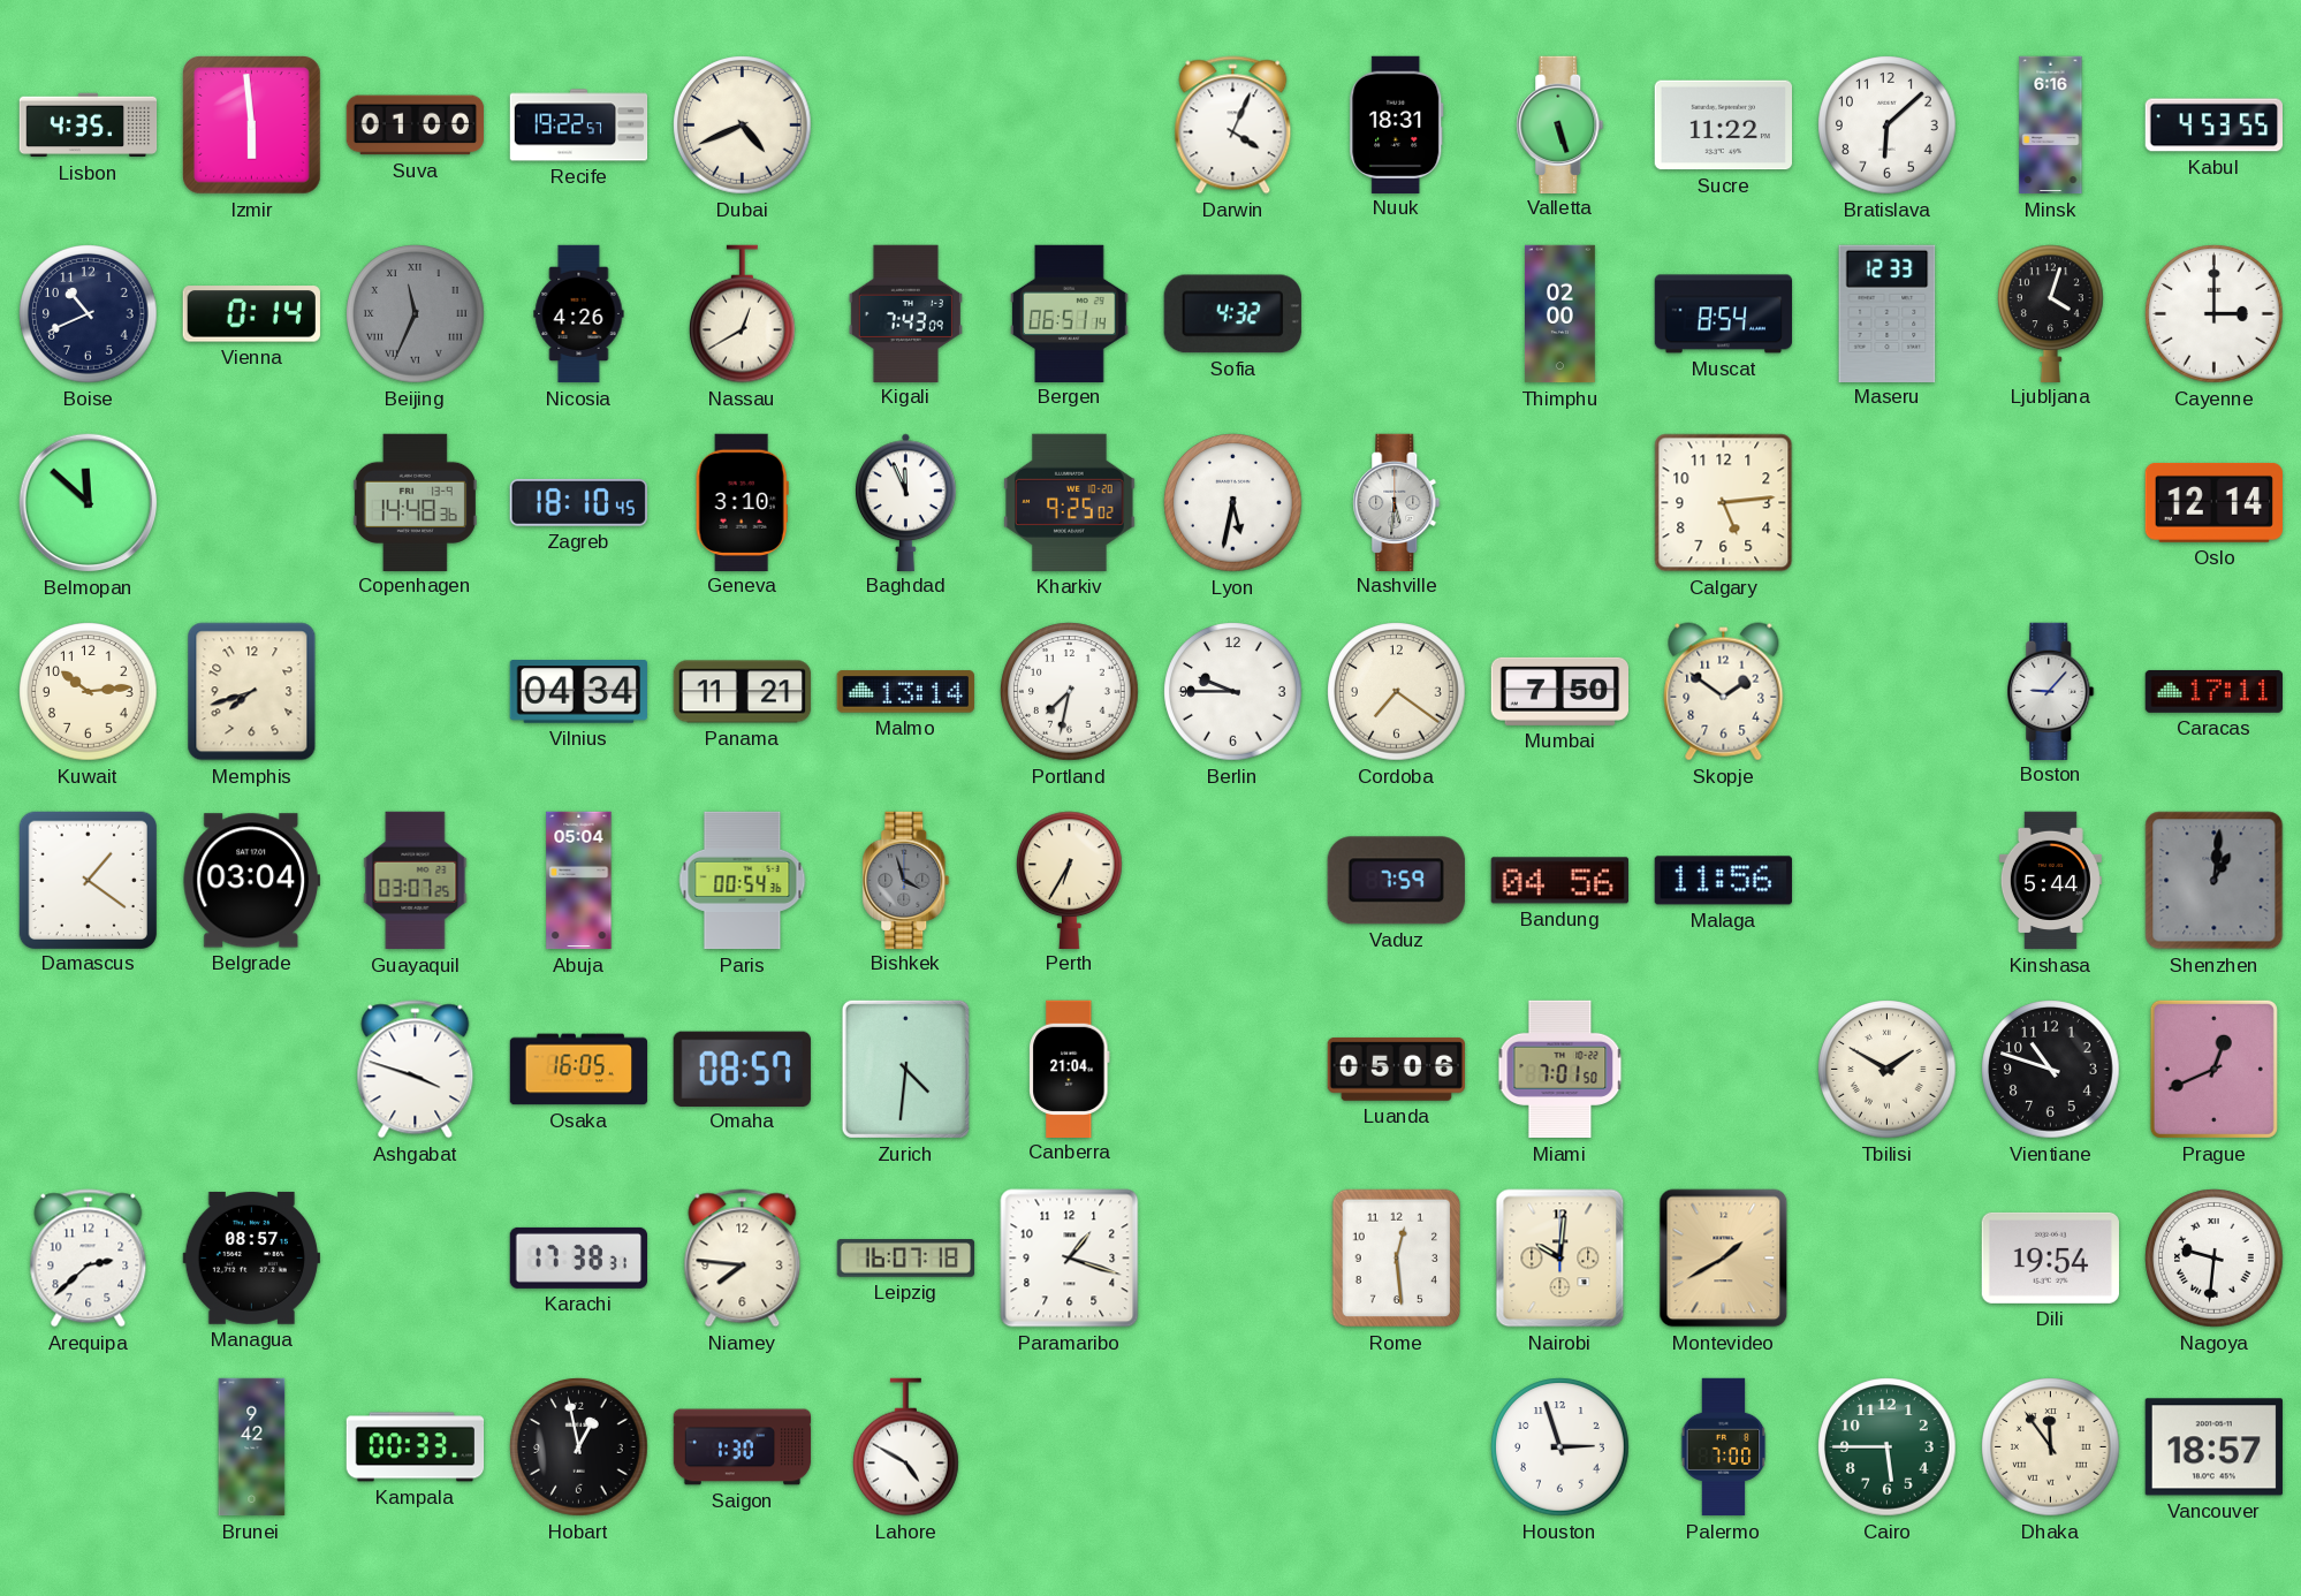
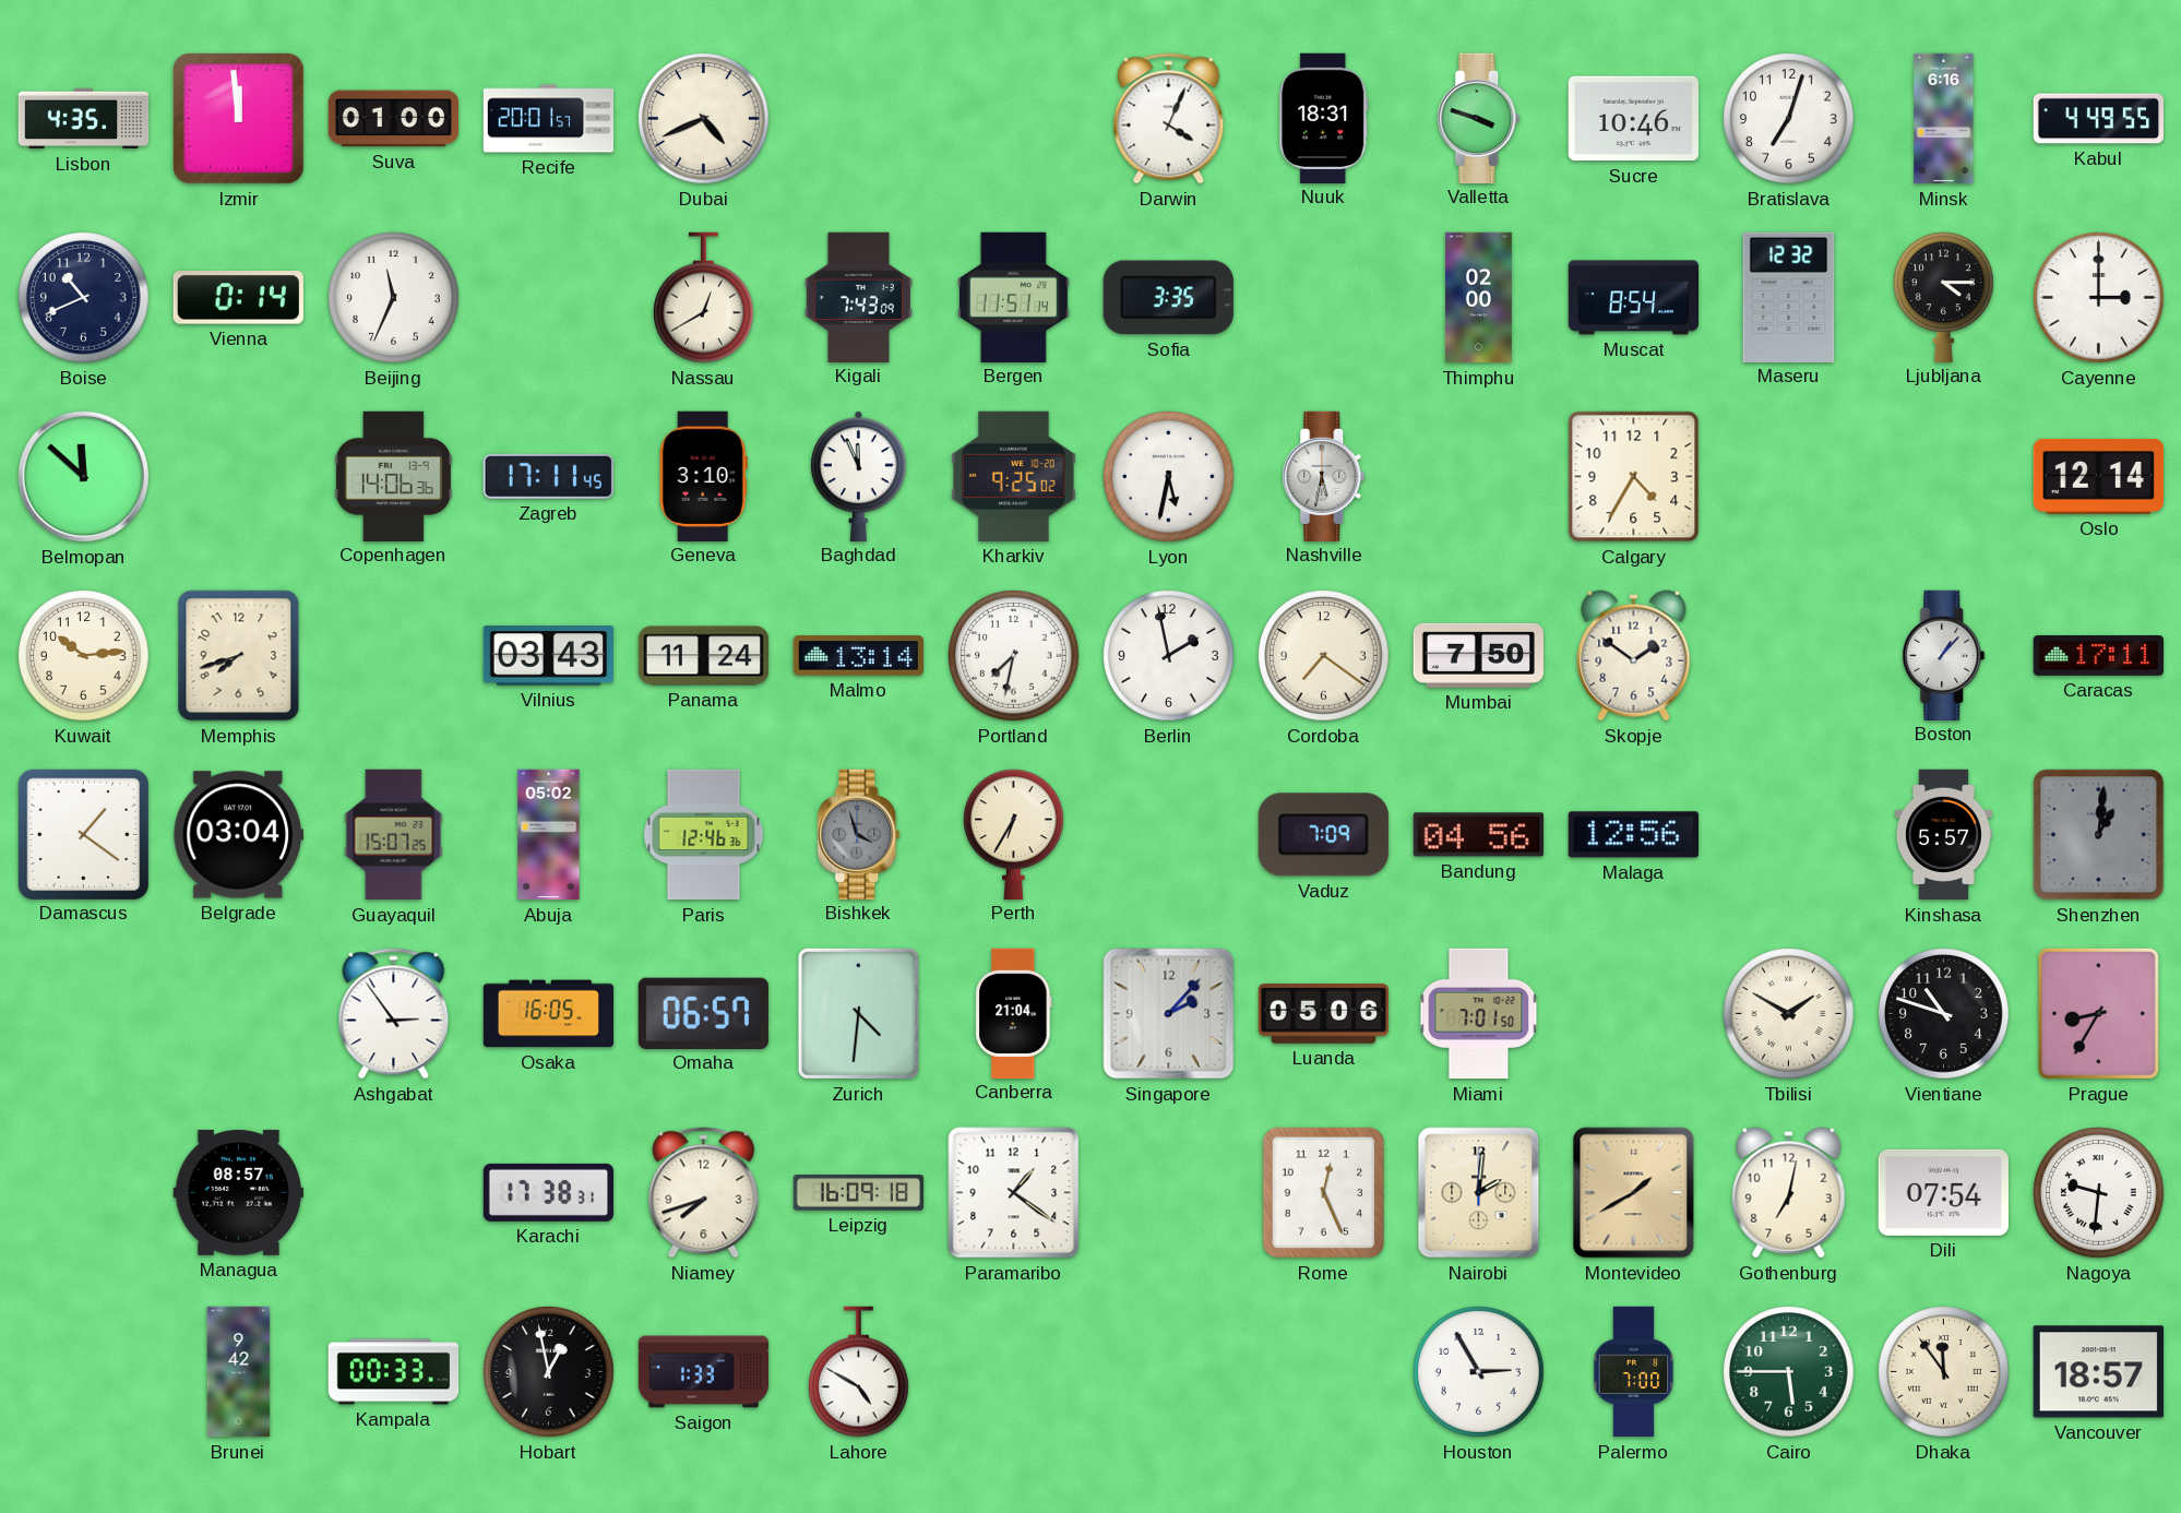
Izmir: 5:59 -> 11:59
Recife: 19:22 -> 20:01
Valletta: 5:27 -> 3:48
Sucre: 11:22 -> 10:46
Bratislava: 6:08 -> 7:03
Kabul: 4:53 -> 4:49
Beijing dial: grey -> white
Beijing numerals: Roman -> Arabic
Nicosia: 4:26 -> none
Bergen: 06:51 -> 11:51
Sofia: 4:32 -> 3:35
Maseru: 12:33 -> 12:32
Ljubljana: 4:03 -> 4:15
Copenhagen: 14:48 -> 14:06
Zagreb: 18:10 -> 17:11
Nashville: 5:31 -> 5:32
Calgary: 5:14 -> 4:35
Vilnius: 04:34 -> 03:43
Panama: 11:21 -> 11:24
Berlin: 9:45 -> 1:58
Boston: 9:07 -> 1:07
Guayaquil: 03:07 -> 15:07
Abuja: 05:04 -> 05:02
Paris: 00:54 -> 12:46
Vaduz: 7:59 -> 7:09
Malaga: 11:56 -> 12:56
Kinshasa: 5:44 -> 5:57
Ashgabat: 3:48 -> 2:54
Omaha: 08:57 -> 06:57
Singapore: none -> 2:07
Prague: 12:41 -> 8:35
Arequipa: 2:38 -> none
Niamey: 7:46 -> 7:42
Leipzig: 16:07 -> 16:09
Paramaribo: 1:18 -> 1:21
Rome: 12:29 -> 12:26
Nairobi: 10:01 -> 2:01
Gothenburg: none -> 7:02
Dili: 19:54 -> 07:54
Saigon: 1:30 -> 1:33
Houston: 2:57 -> 2:55
